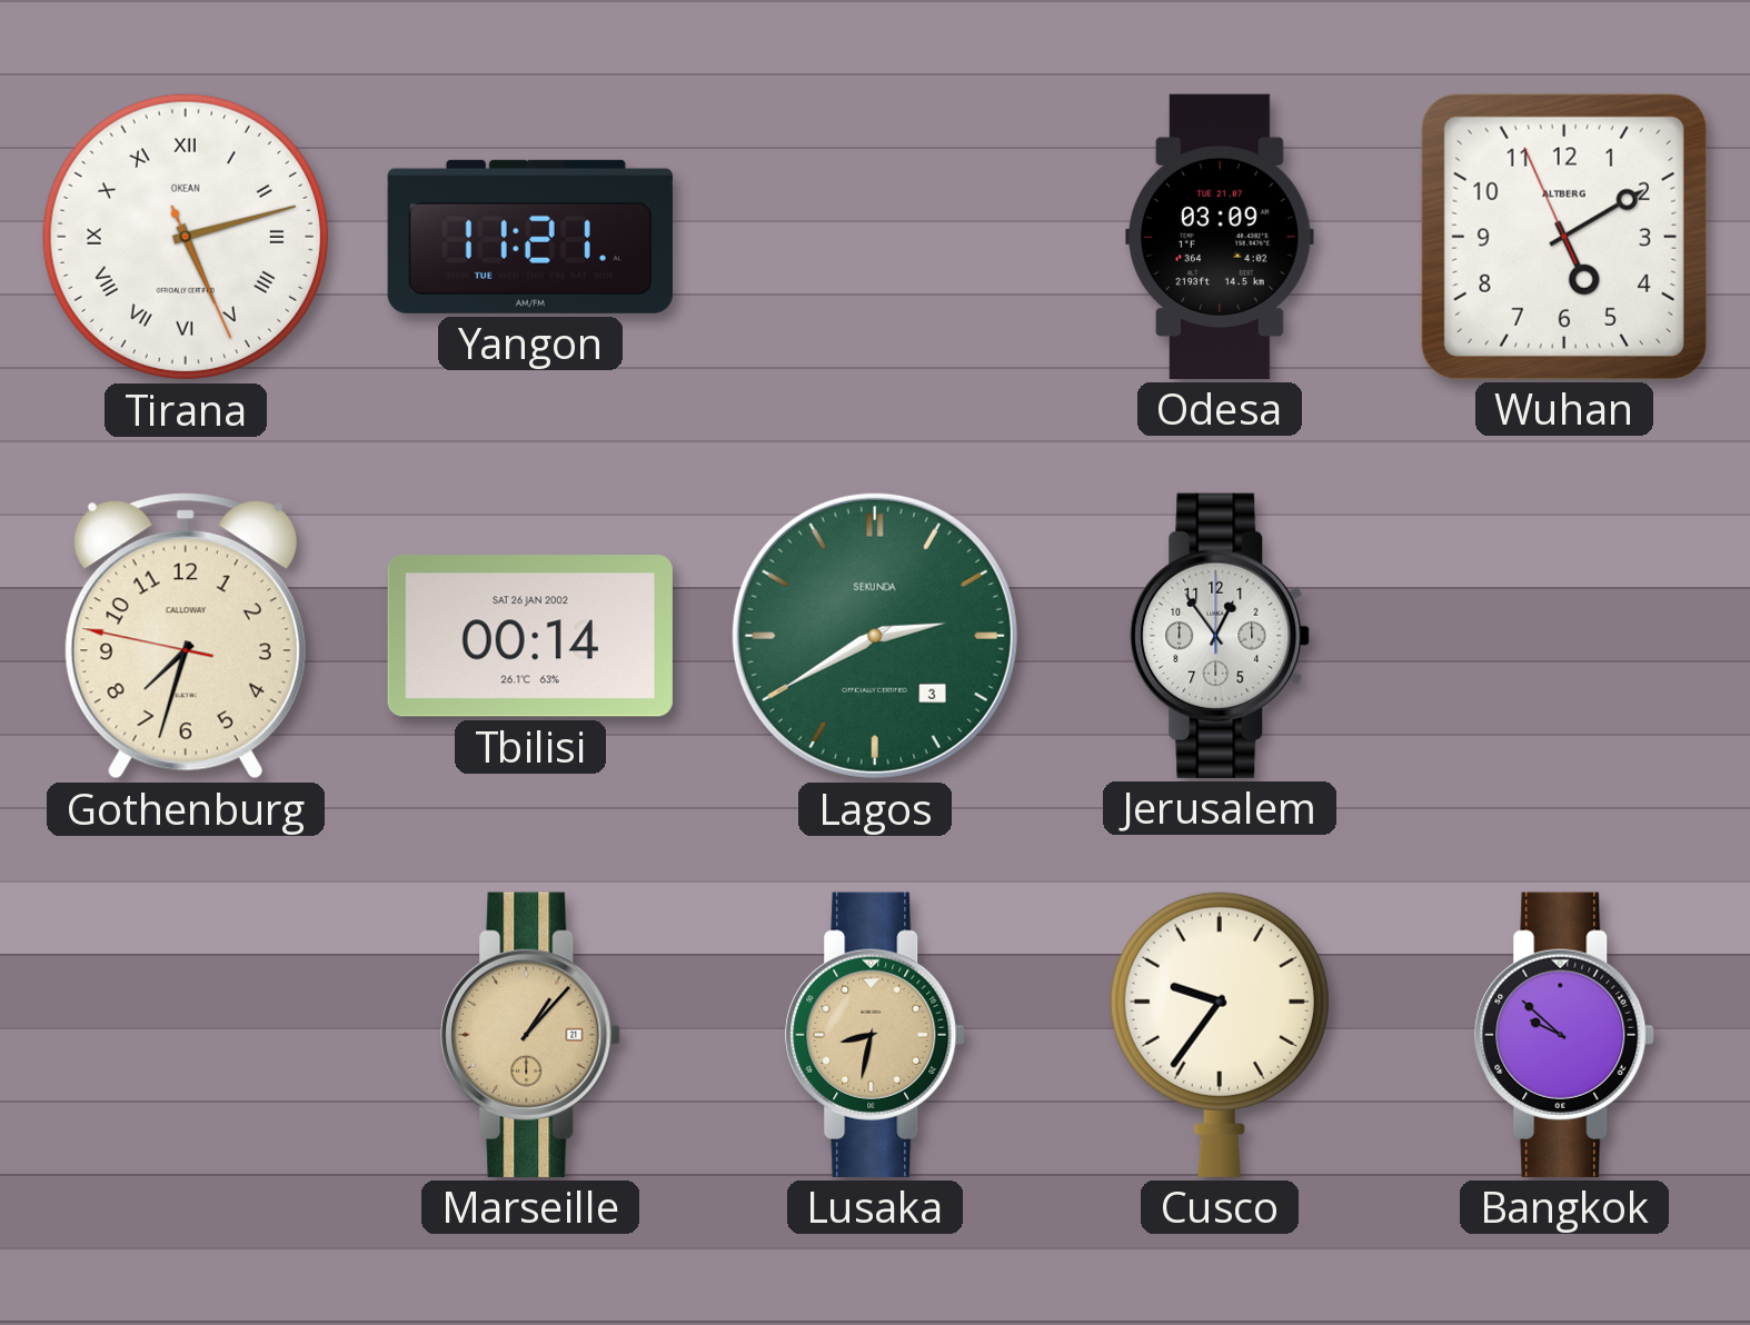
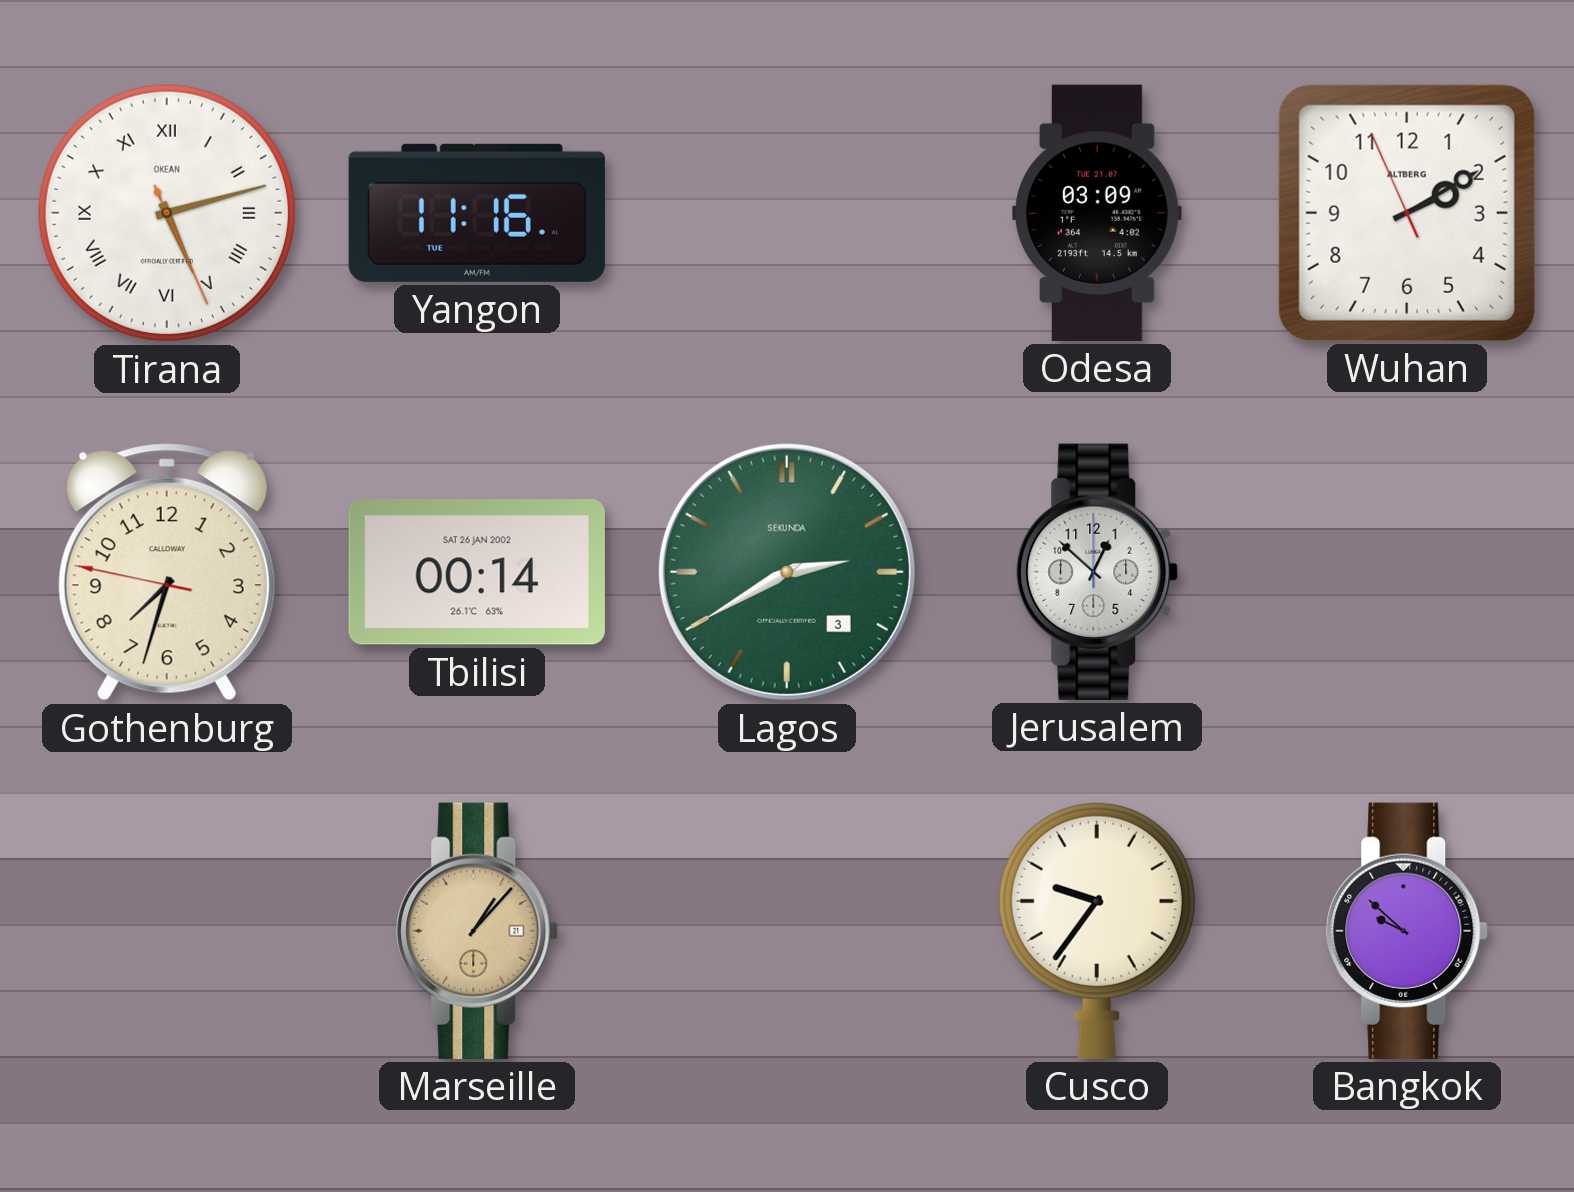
Yangon: 11:21 -> 11:16
Wuhan: 5:09 -> 2:09
Jerusalem: 12:54 -> 12:52
Lusaka: 8:32 -> none
